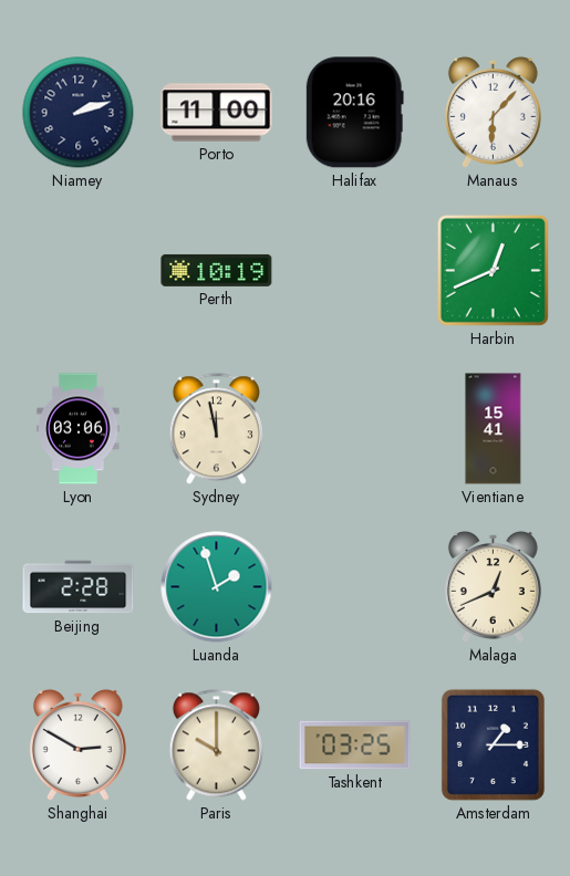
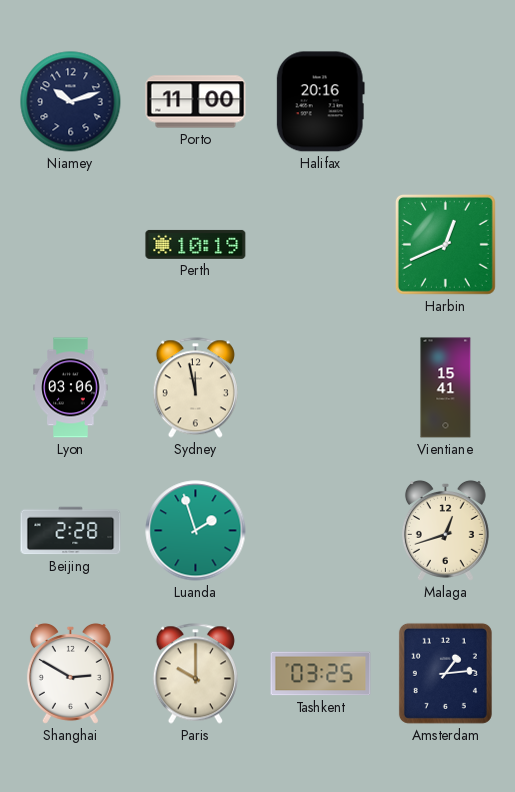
Niamey: 2:12 -> 10:12
Manaus: 6:07 -> none
Malaga: 12:41 -> 12:42
Amsterdam: 1:15 -> 1:14
